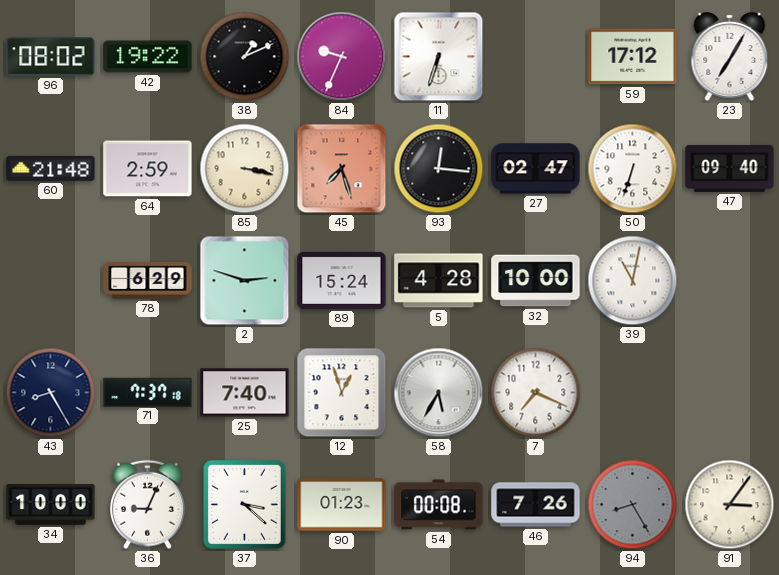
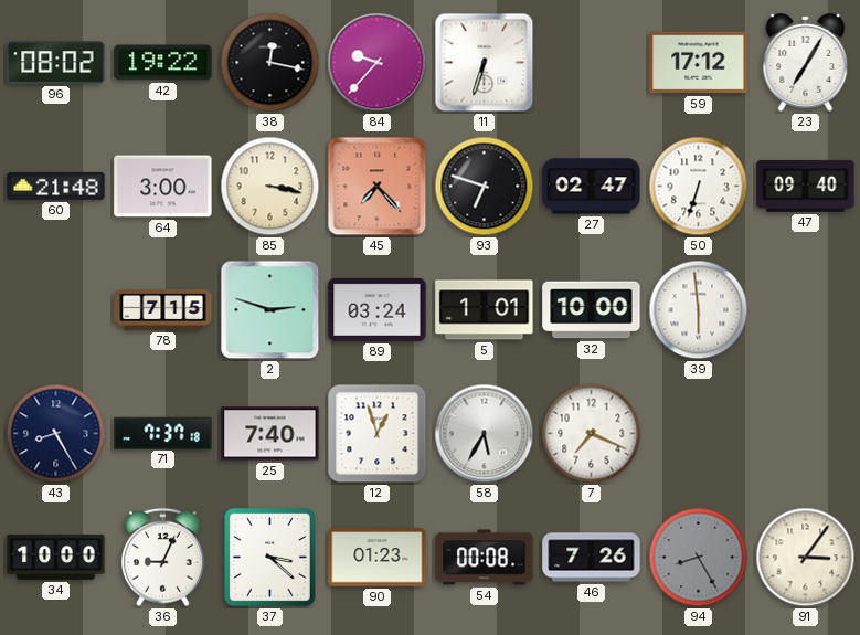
38: 1:11 -> 12:17
84: 9:34 -> 9:37
64: 2:59 -> 3:00
45: 7:27 -> 7:23
93: 12:16 -> 6:48
78: 6:29 -> 7:15
89: 15:24 -> 03:24
5: 4:28 -> 1:01
39: 11:02 -> 5:59
